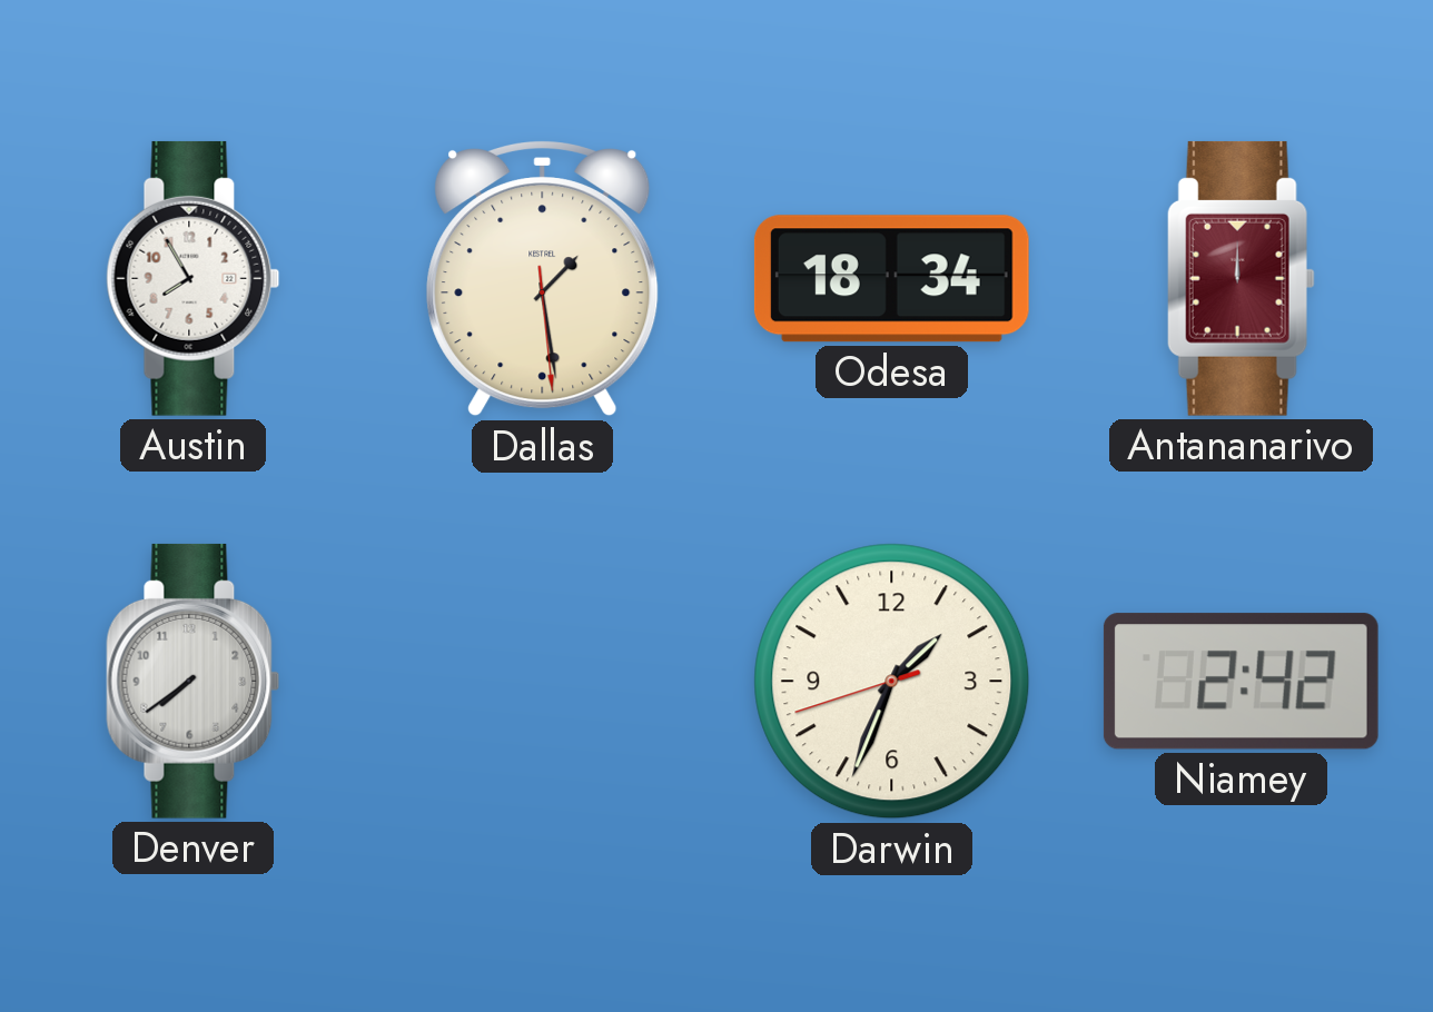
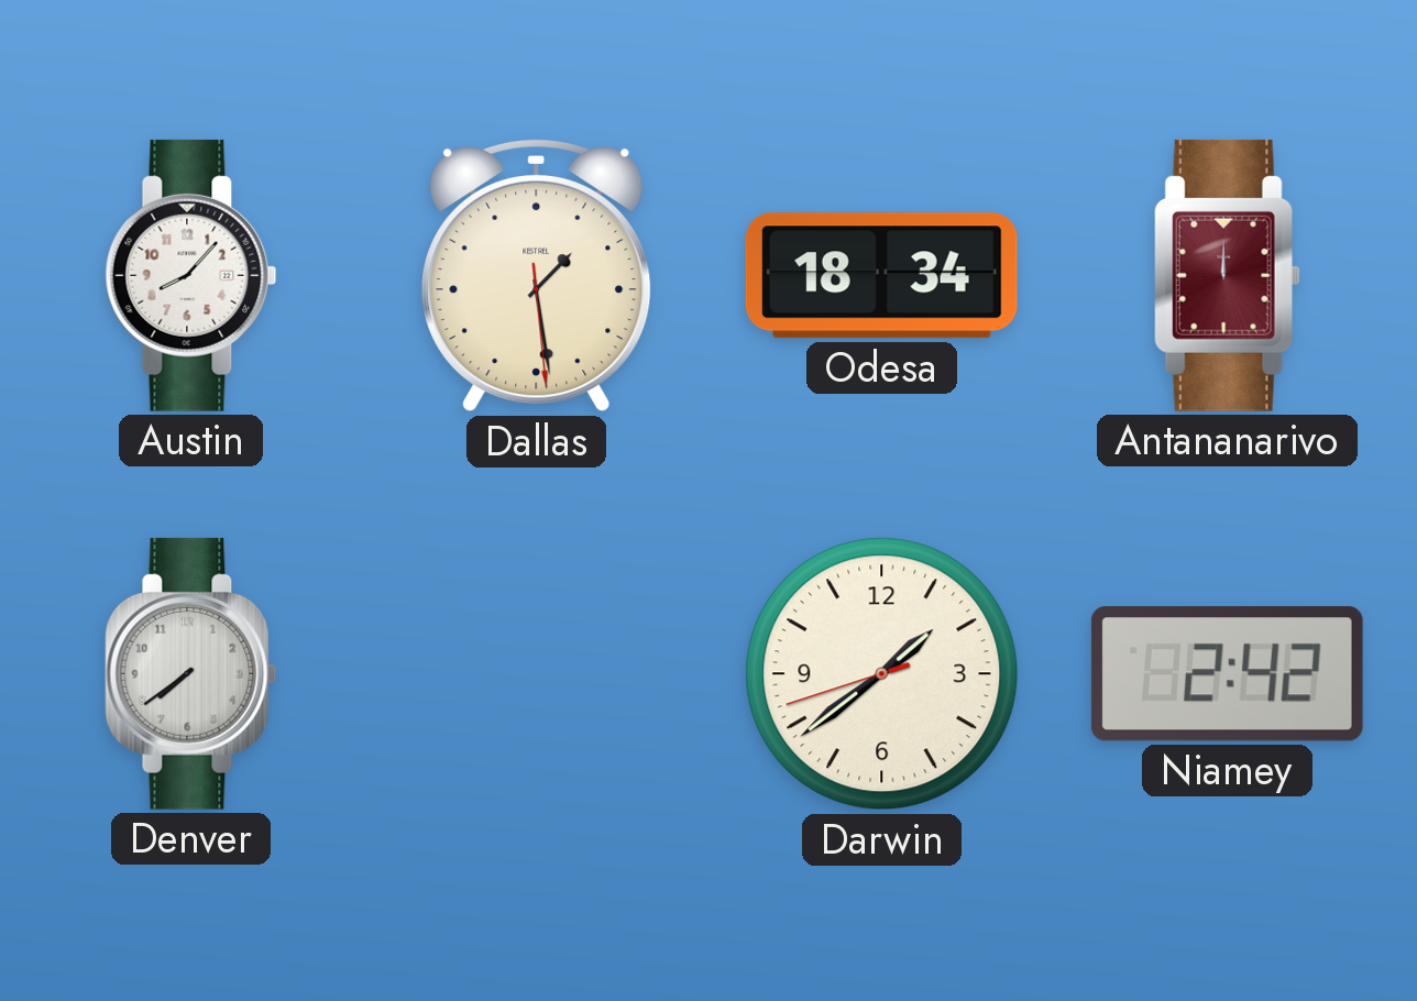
Austin: 7:55 -> 8:07
Darwin: 1:33 -> 1:38
